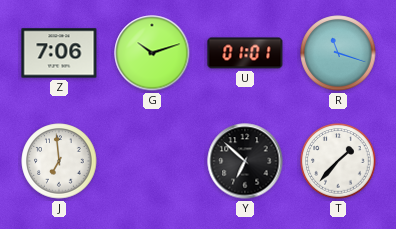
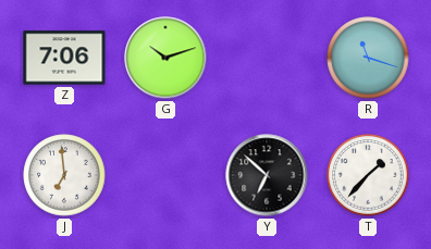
U: 01:01 -> none
